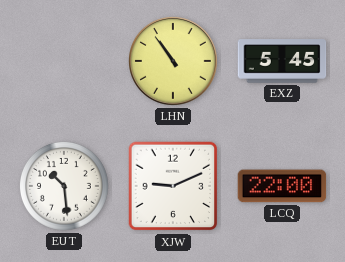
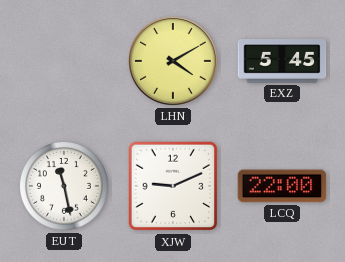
LHN: 10:54 -> 4:10
EUT: 10:29 -> 11:28
